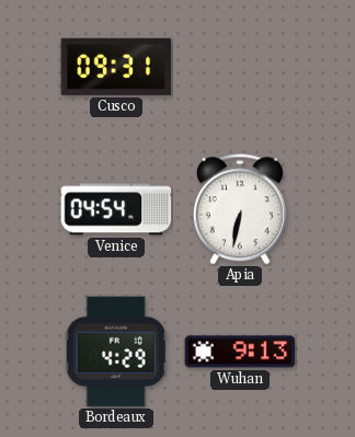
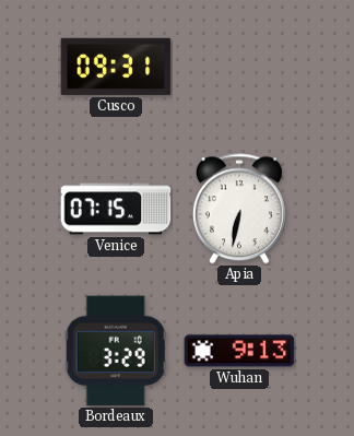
Venice: 04:54 -> 07:15
Bordeaux: 4:29 -> 3:29
